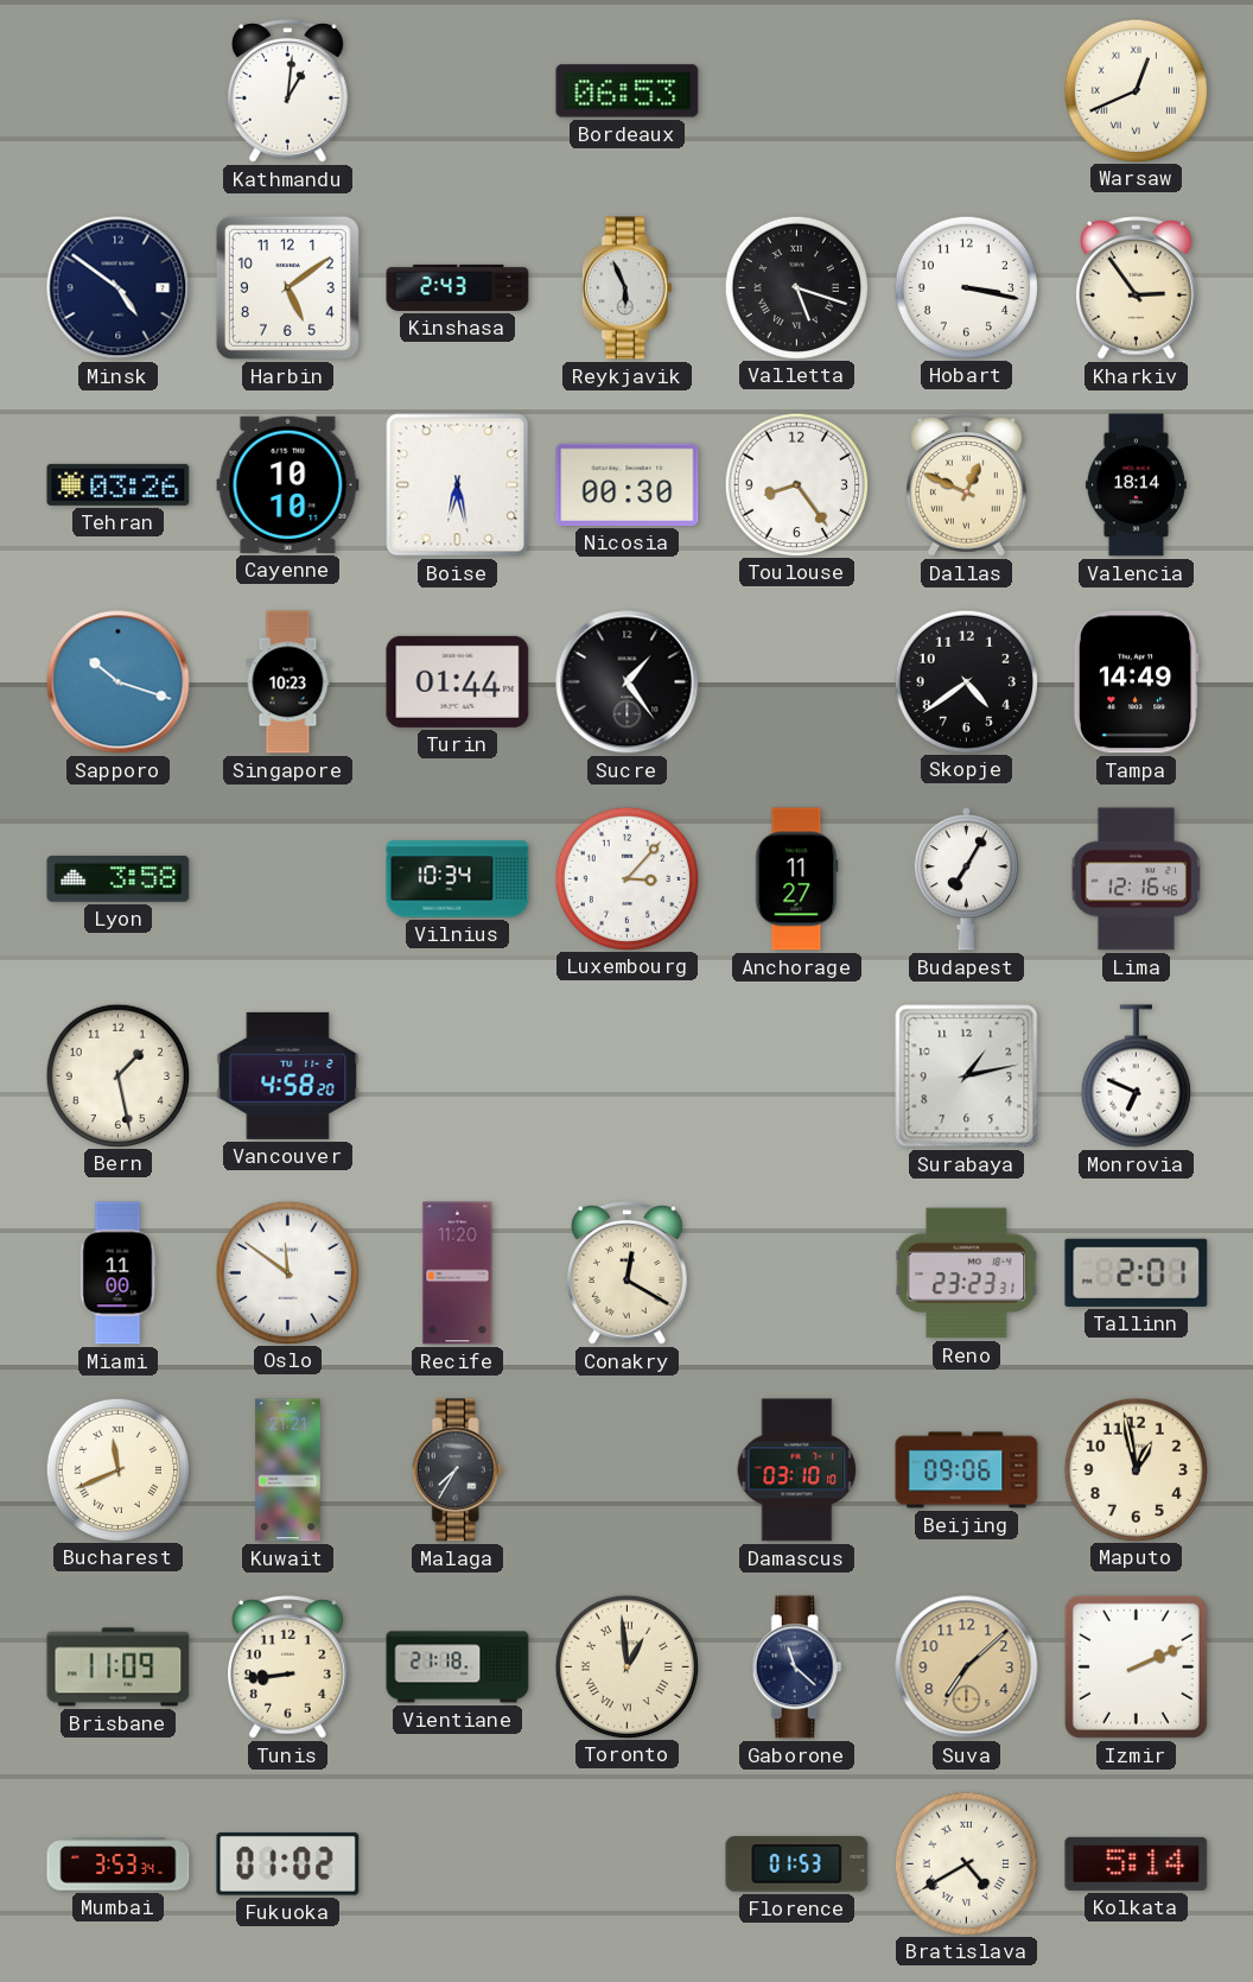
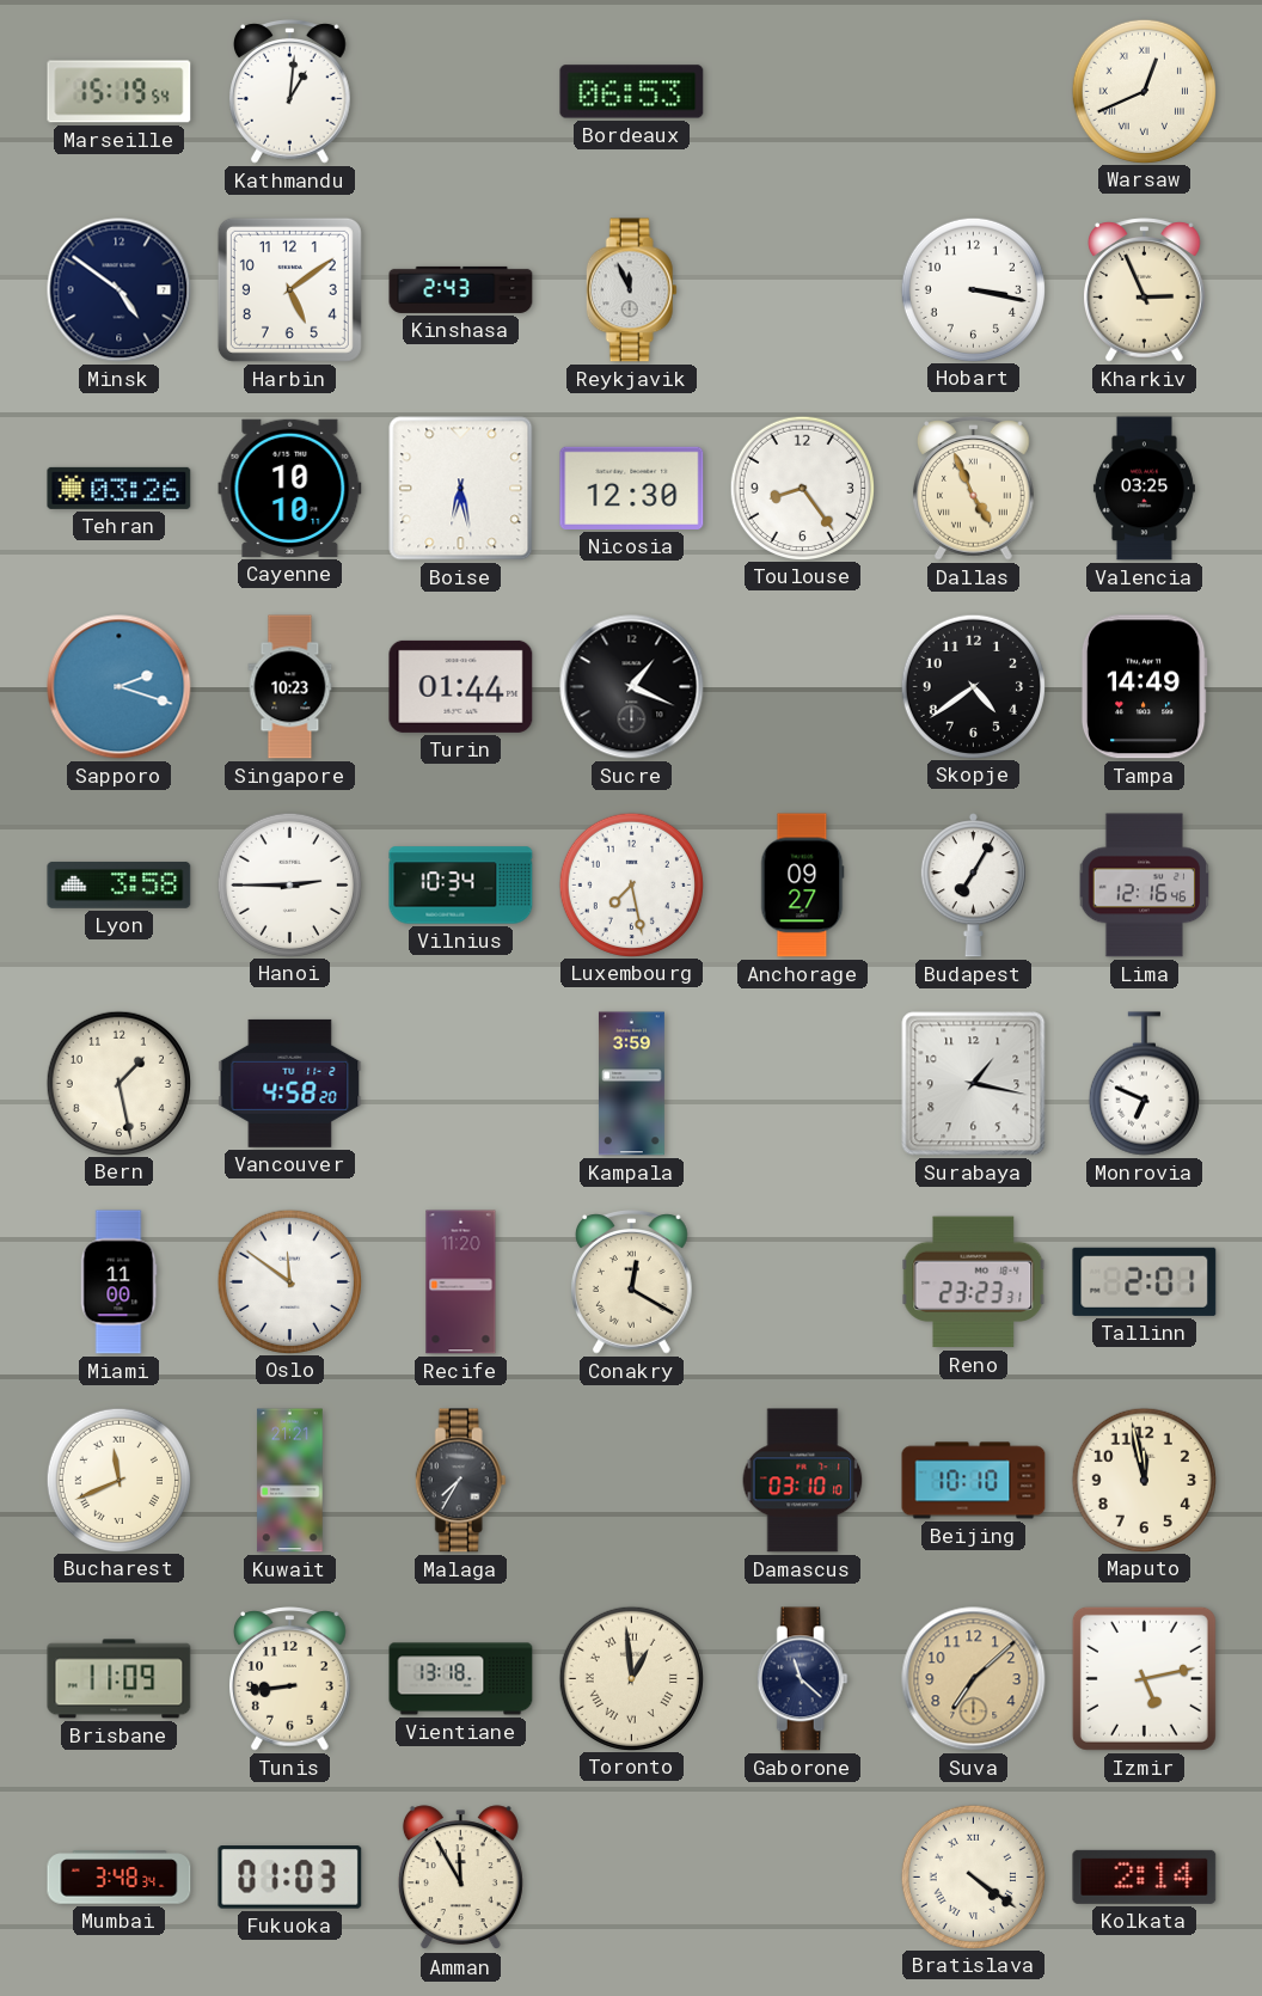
Marseille: none -> 15:19
Reykjavik: 5:56 -> 11:56
Valletta: 5:18 -> none
Kharkiv: 2:54 -> 2:56
Nicosia: 00:30 -> 12:30
Dallas: 12:49 -> 4:56
Valencia: 18:14 -> 03:25
Sapporo: 10:18 -> 2:18
Sucre: 1:24 -> 1:19
Hanoi: none -> 2:45
Luxembourg: 3:07 -> 7:28
Anchorage: 11:27 -> 09:27
Kampala: none -> 3:59
Surabaya: 1:13 -> 1:17
Beijing: 09:06 -> 10:10
Maputo: 12:58 -> 11:58
Vientiane: 21:18 -> 13:18
Izmir: 2:11 -> 5:13
Mumbai: 3:53 -> 3:48
Fukuoka: 01:02 -> 01:03
Amman: none -> 11:55
Florence: 01:53 -> none
Bratislava: 4:40 -> 4:21
Kolkata: 5:14 -> 2:14
